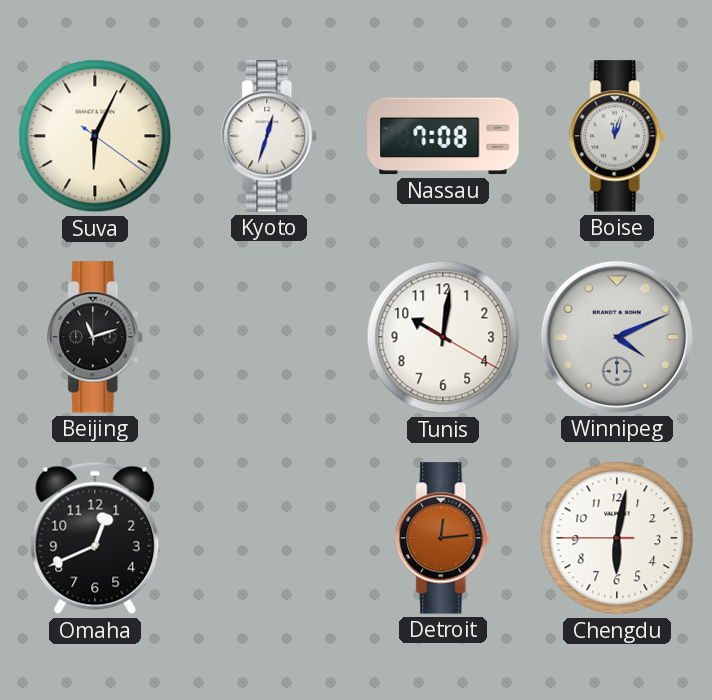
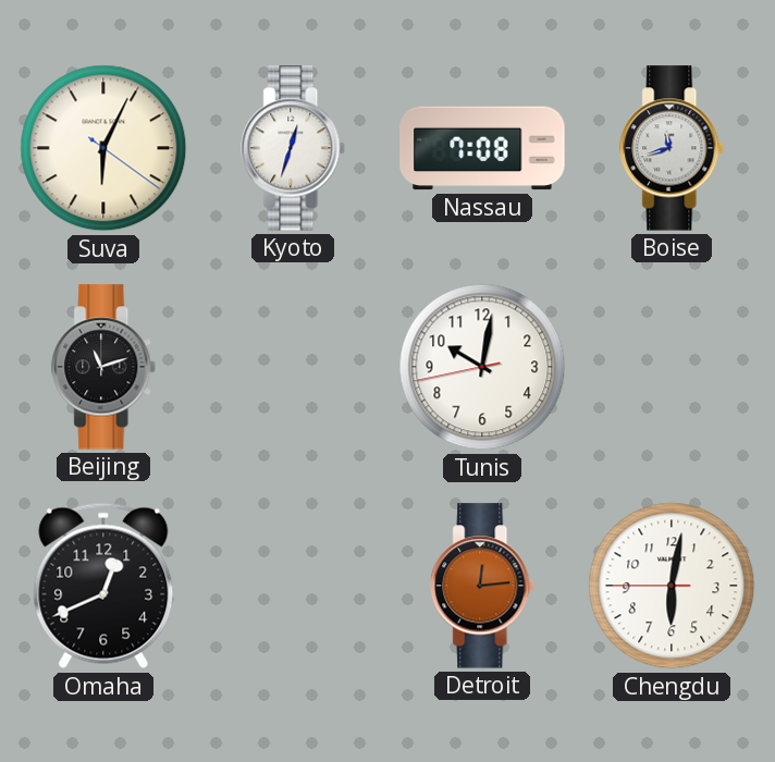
Boise: 12:03 -> 11:42
Tunis: 10:01:20 -> 10:01:43
Winnipeg: 4:11 -> none
